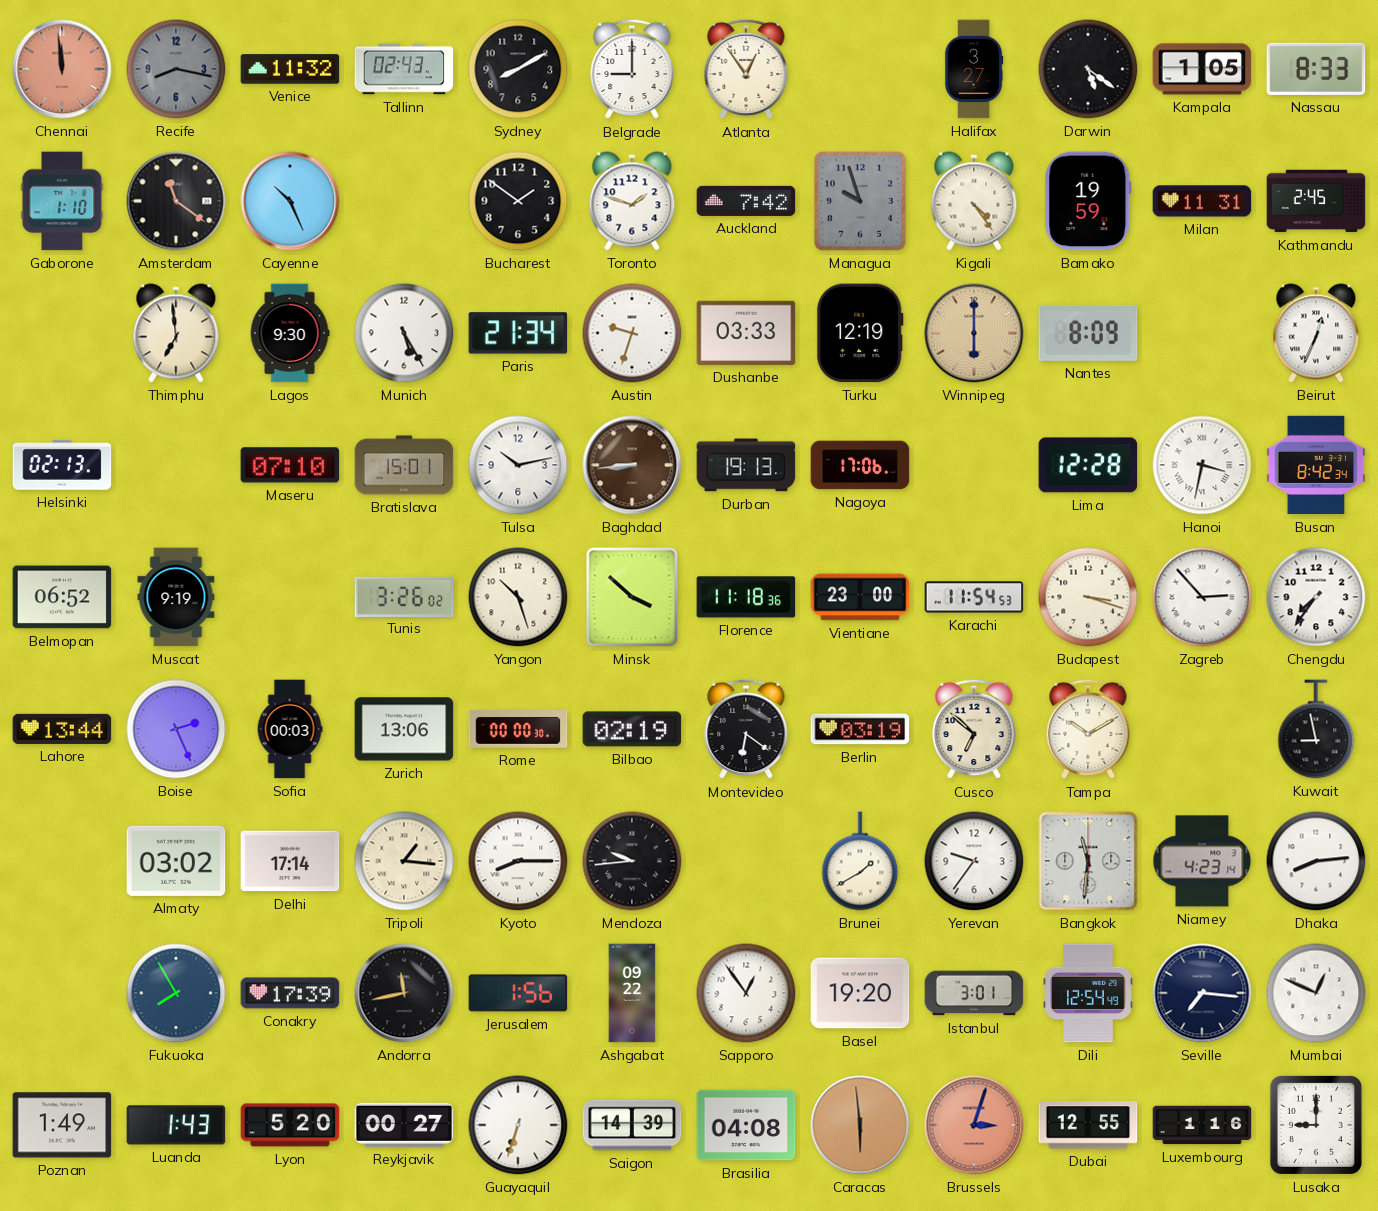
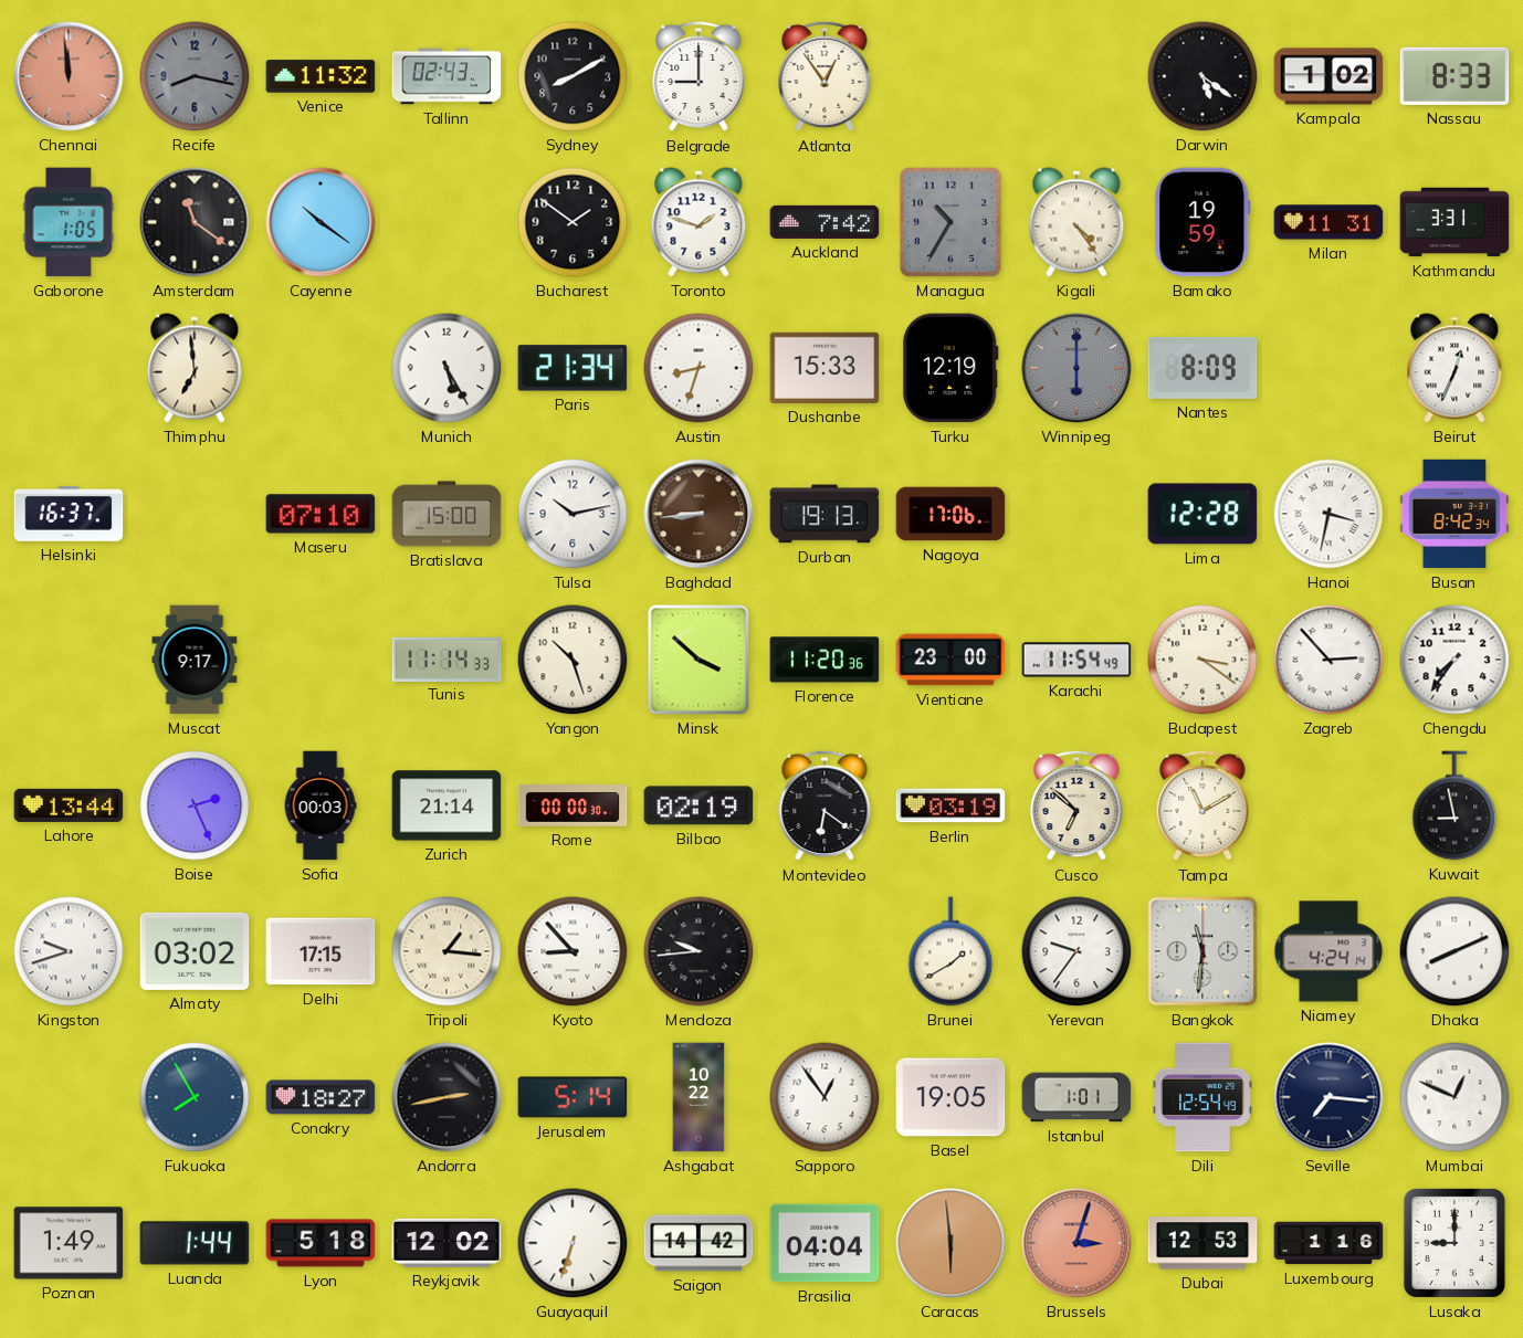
Halifax: 3:27 -> none
Kampala: 1:05 -> 1:02
Gaborone: 1:10 -> 1:05
Cayenne: 10:26 -> 10:21
Managua: 9:57 -> 10:35
Kathmandu: 2:45 -> 3:31
Lagos: 9:30 -> none
Austin: 9:33 -> 8:33
Dushanbe: 03:33 -> 15:33
Winnipeg dial: champagne -> grey
Helsinki: 02:13 -> 16:37
Bratislava: 15:01 -> 15:00
Belmopan: 06:52 -> none
Muscat: 9:19 -> 9:17
Tunis: 3:26 -> 11:14
Florence: 11:18 -> 11:20
Karachi: 11:54:53 -> 11:54:49
Budapest: 3:18 -> 3:21
Zurich: 13:06 -> 21:14
Tampa: 10:10 -> 11:10
Kingston: none -> 9:42
Delhi: 17:14 -> 17:15
Kyoto: 8:15 -> 8:53
Niamey: 4:23 -> 4:24
Dhaka: 8:14 -> 8:11
Conakry: 17:39 -> 18:27
Andorra: 11:43 -> 2:43
Jerusalem: 1:56 -> 5:14
Ashgabat: 09:22 -> 10:22
Basel: 19:20 -> 19:05
Istanbul: 3:01 -> 1:01
Luanda: 1:43 -> 1:44
Lyon: 5:20 -> 5:18
Reykjavik: 00:27 -> 12:02
Saigon: 14:39 -> 14:42
Brasilia: 04:08 -> 04:04
Dubai: 12:55 -> 12:53
